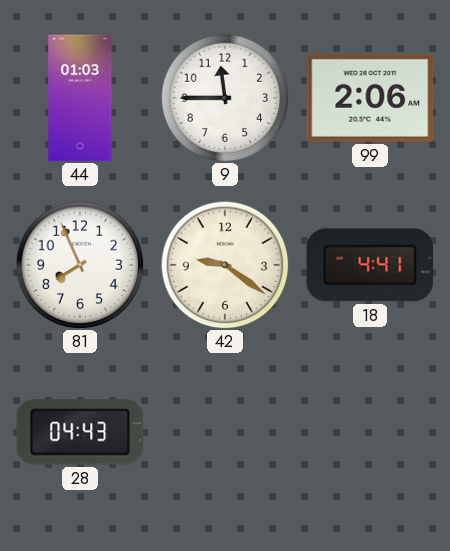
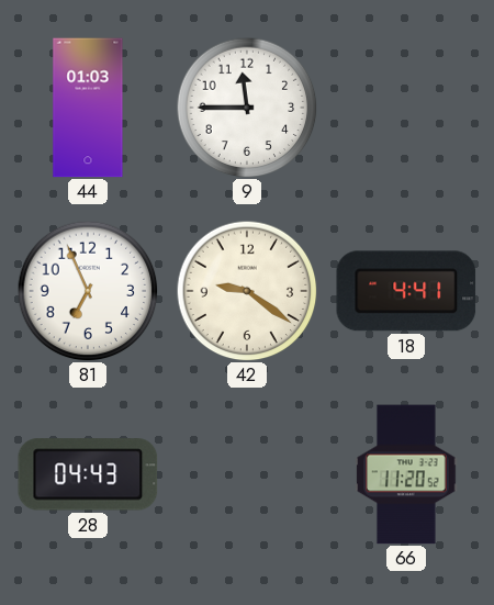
99: 2:06 -> none
81: 7:56 -> 6:56
66: none -> 11:20
